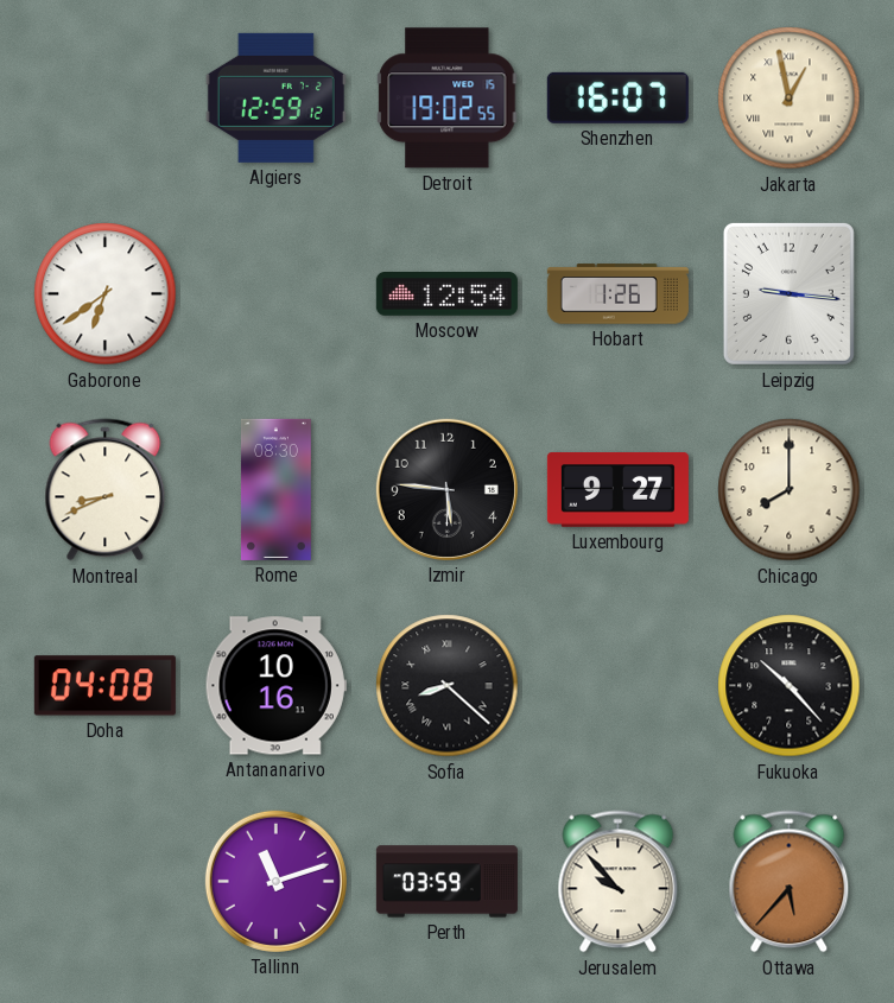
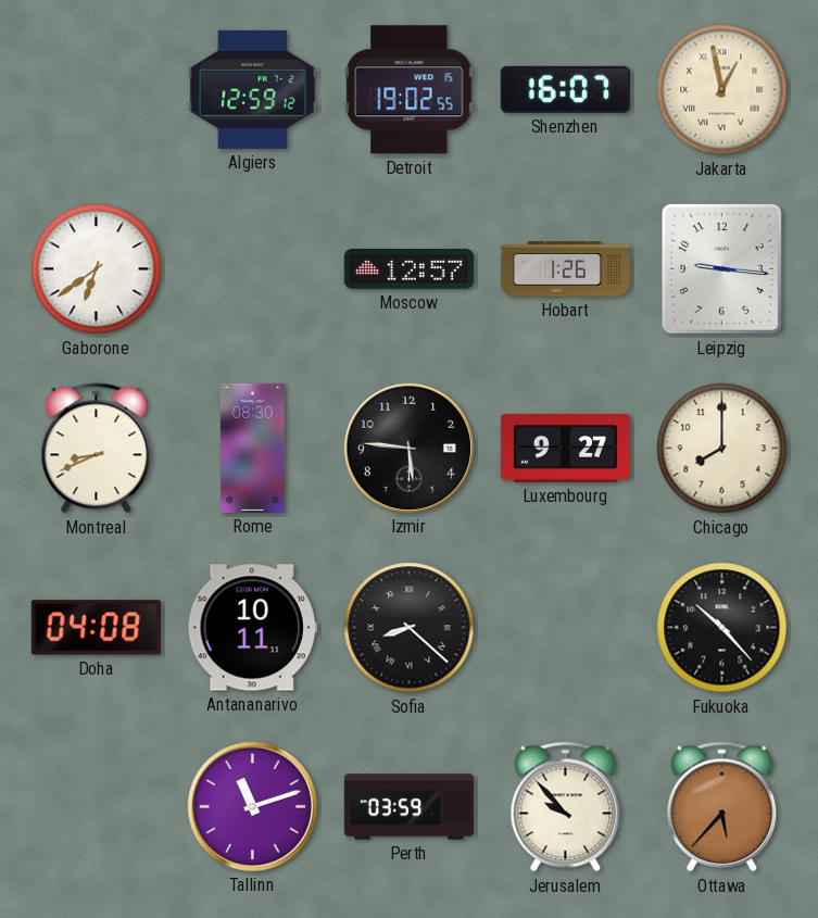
Moscow: 12:54 -> 12:57
Antananarivo: 10:16 -> 10:11
